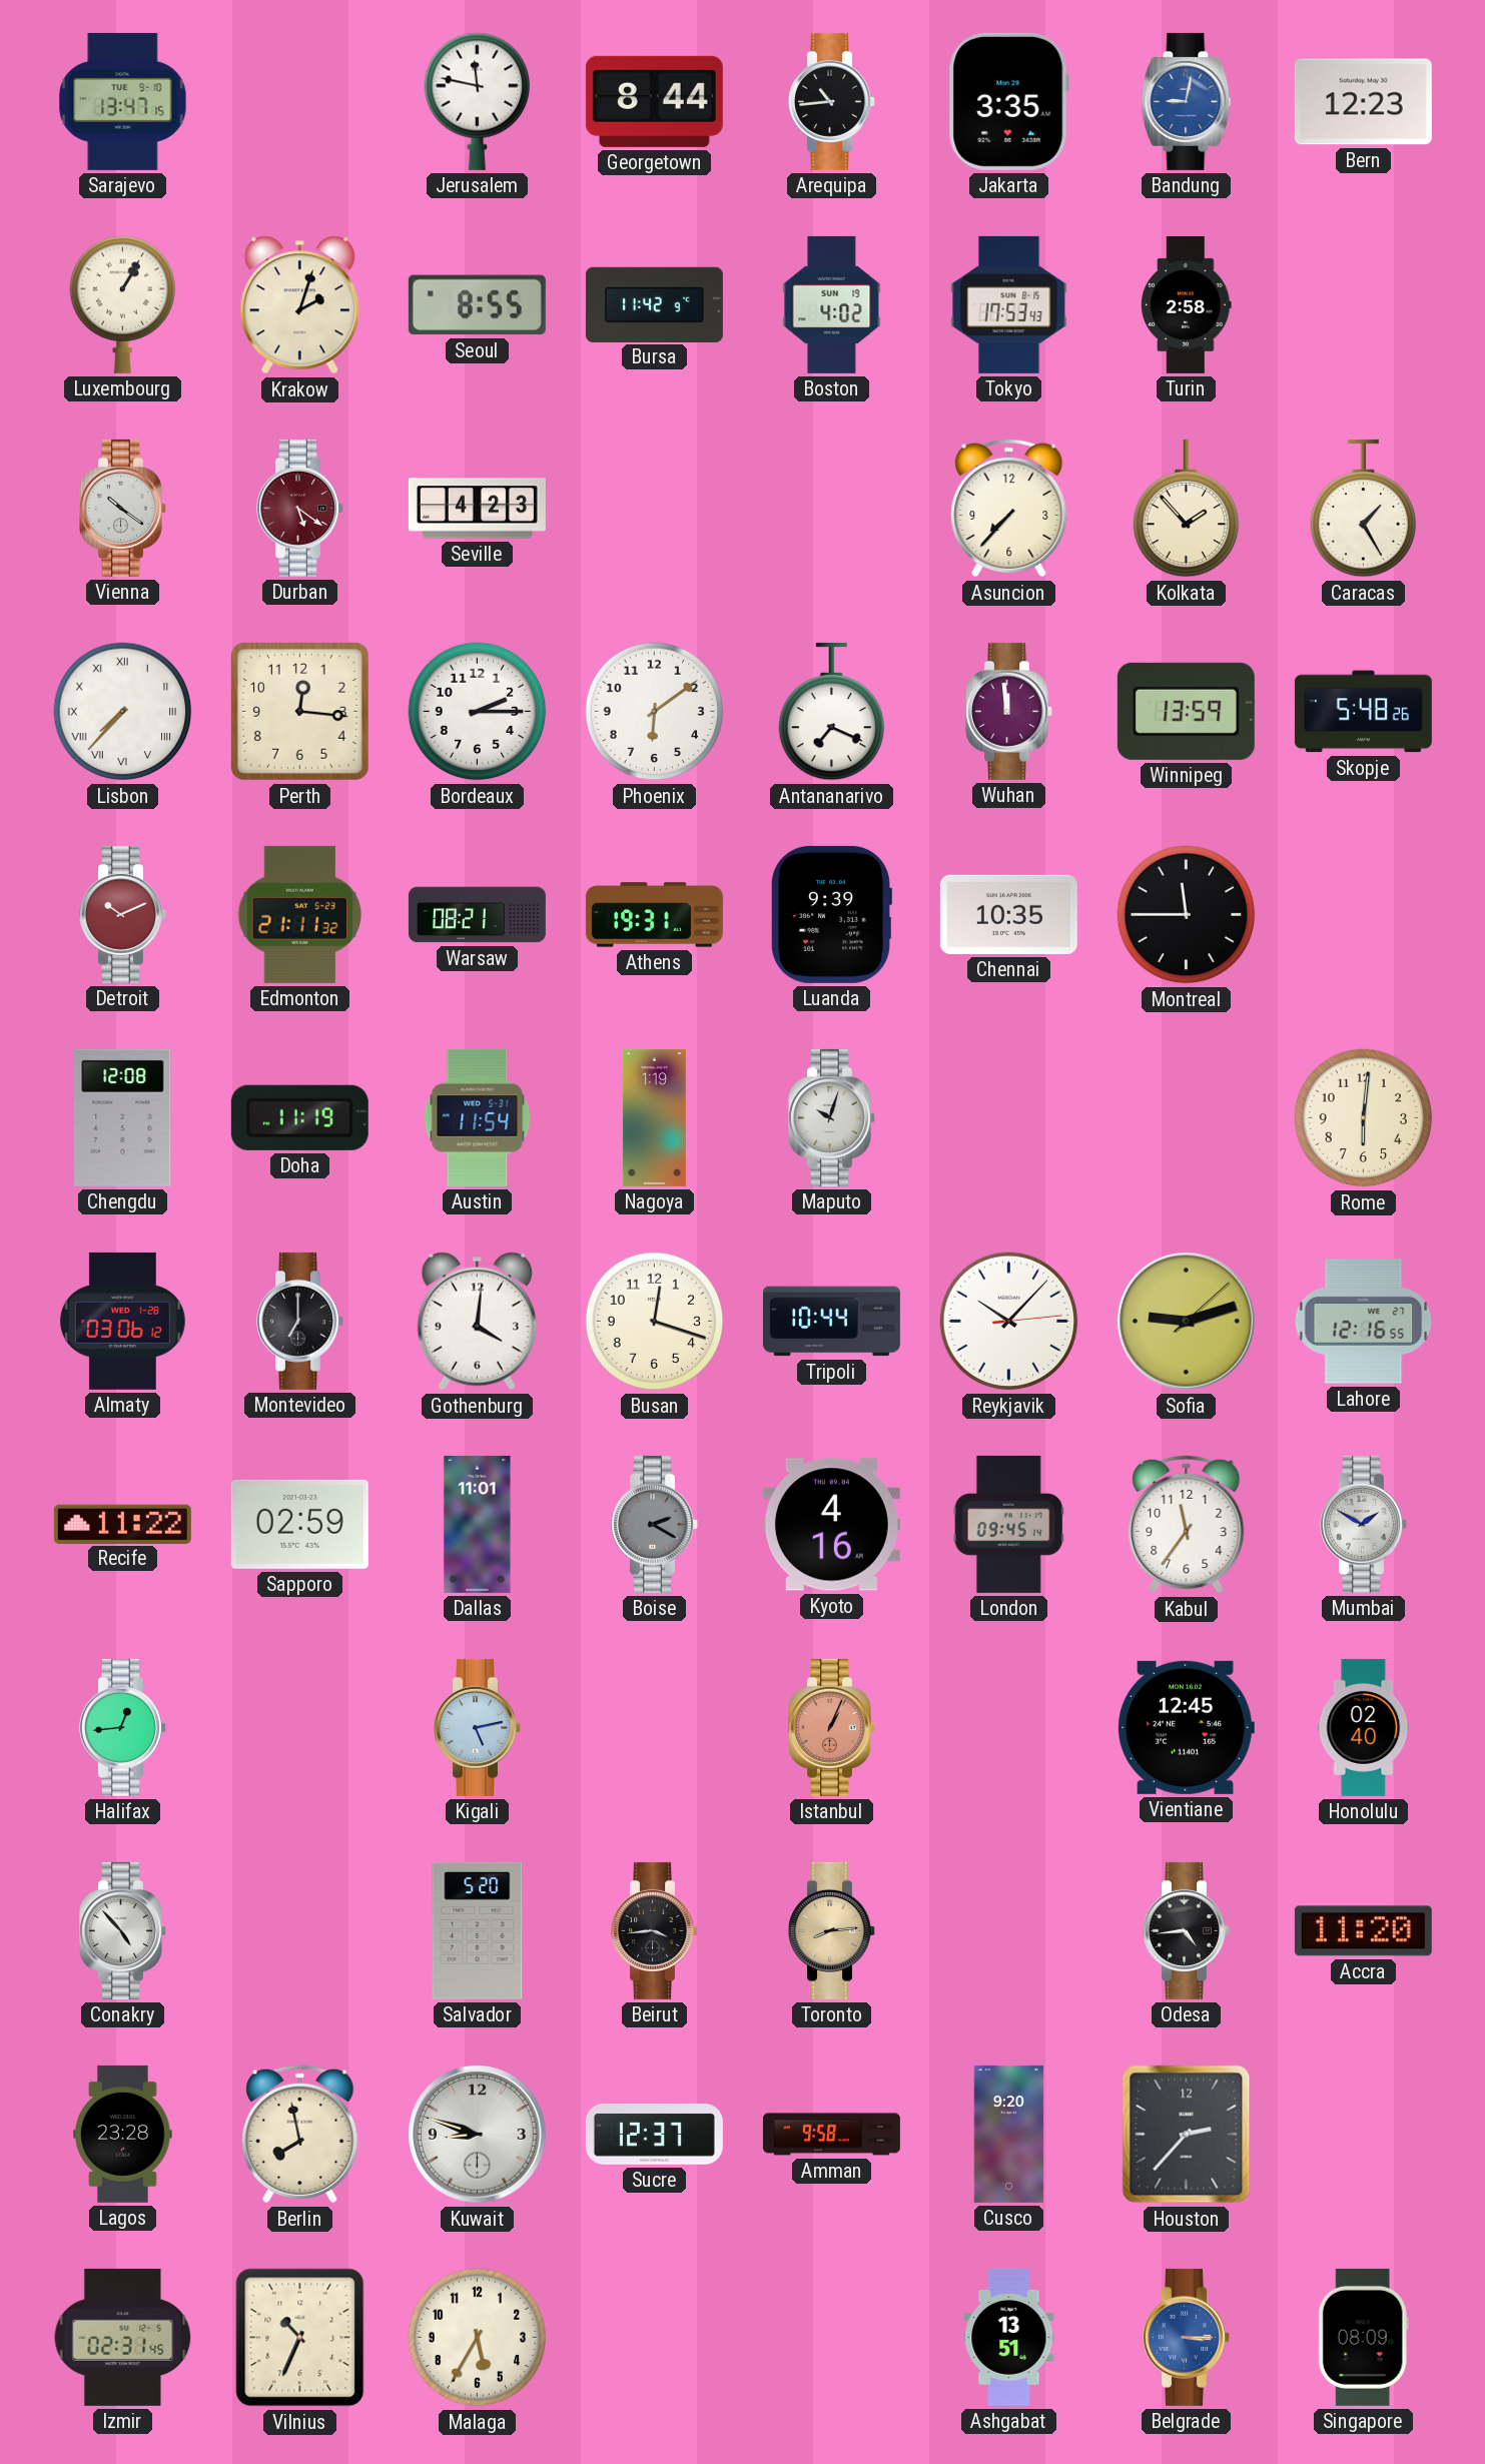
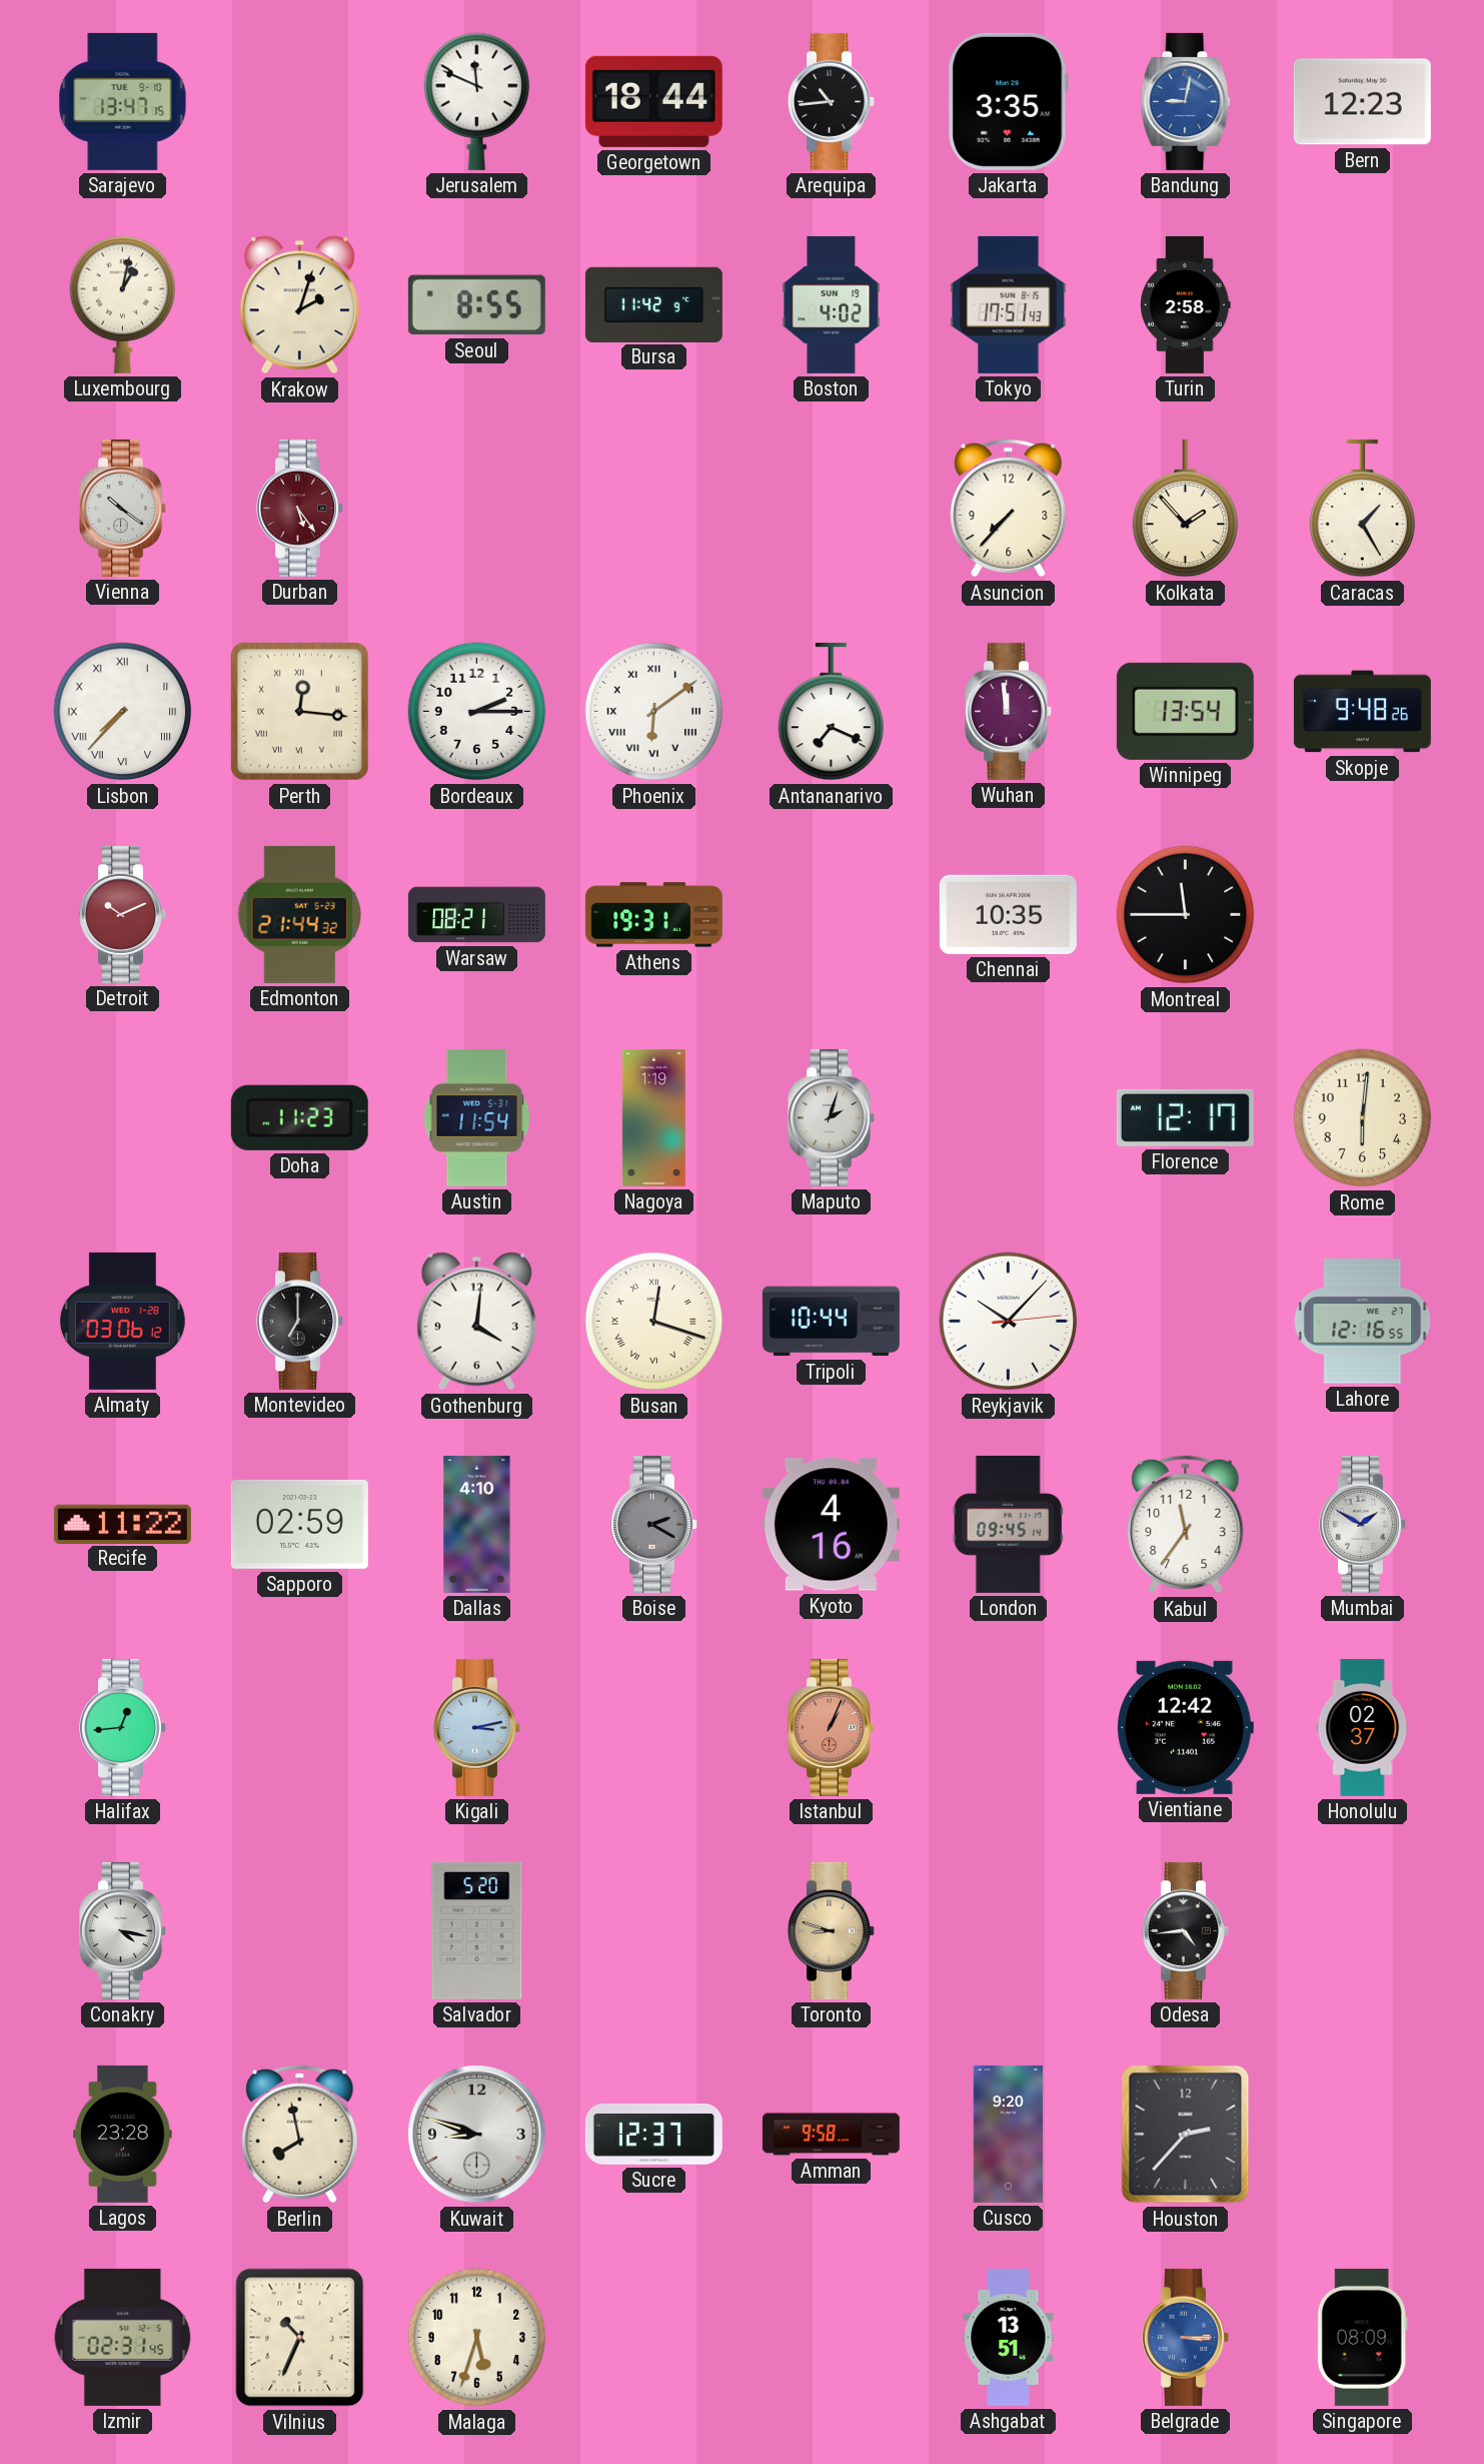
Jerusalem: 11:47 -> 11:49
Georgetown: 8:44 -> 18:44
Luxembourg: 1:05 -> 1:02
Tokyo: 17:53 -> 17:51
Durban: 5:21 -> 5:24
Seville: 4:23 -> none
Perth numerals: Arabic -> Roman
Phoenix numerals: Arabic -> Roman
Winnipeg: 13:59 -> 13:54
Skopje: 5:48 -> 9:48
Edmonton: 21:11 -> 21:44
Luanda: 9:39 -> none
Chengdu: 12:08 -> none
Doha: 11:19 -> 11:23
Maputo: 10:03 -> 2:03
Florence: none -> 12:17
Busan numerals: Arabic -> Roman
Sofia: 9:12 -> none
Dallas: 11:01 -> 4:10
Kigali: 5:13 -> 3:13
Vientiane: 12:45 -> 12:42
Honolulu: 02:40 -> 02:37
Conakry: 4:53 -> 4:17
Beirut: 3:44 -> none
Toronto: 8:14 -> 8:48
Accra: 11:20 -> none
Malaga: 5:35 -> 5:33
